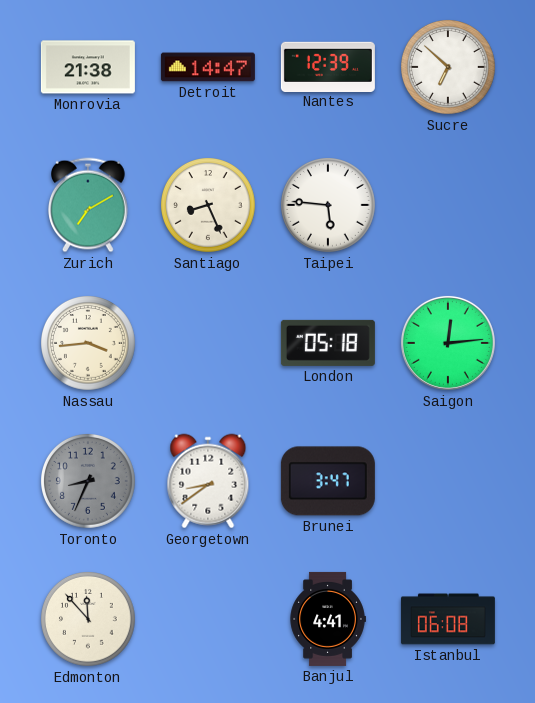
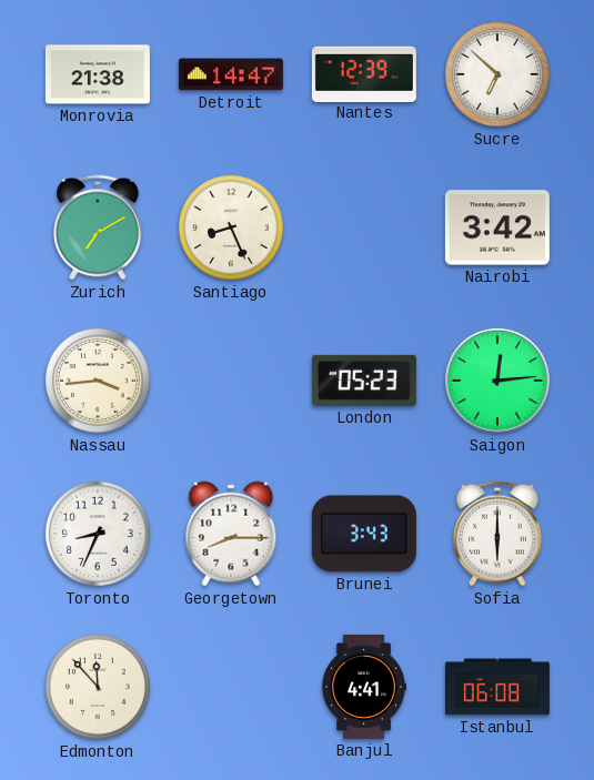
Taipei: 5:46 -> none
Nairobi: none -> 3:42
London: 05:18 -> 05:23
Toronto dial: grey -> white
Georgetown: 8:39 -> 8:15
Brunei: 3:47 -> 3:43
Sofia: none -> 6:00
